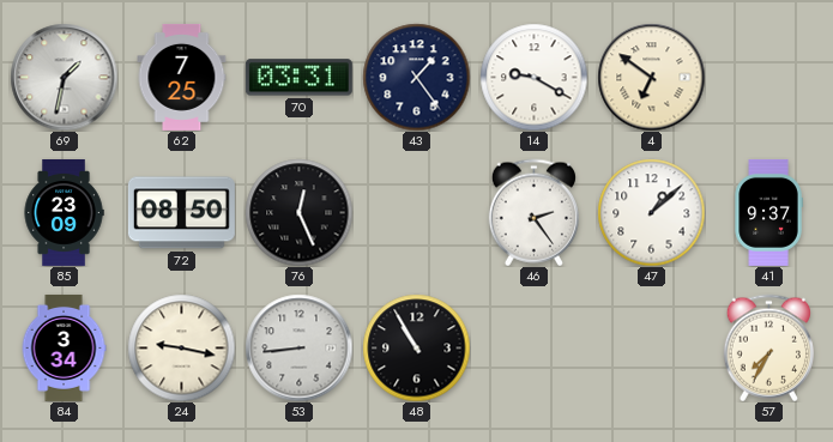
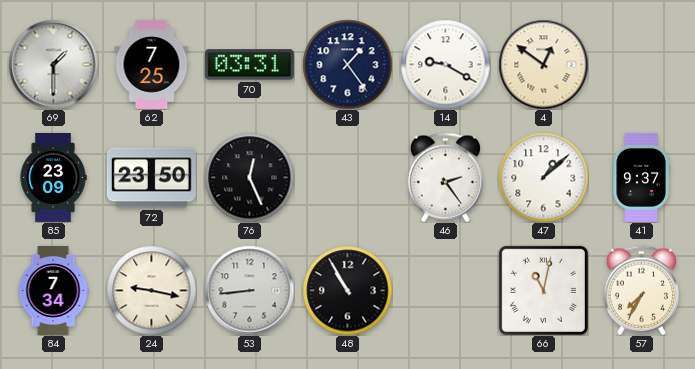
69: 1:32 -> 1:30
4: 6:51 -> 12:51
72: 08:50 -> 23:50
84: 3:34 -> 7:34
66: none -> 11:02
